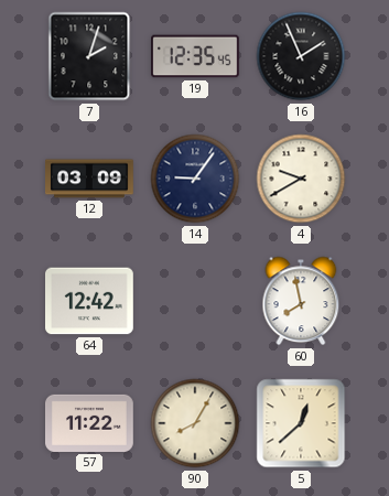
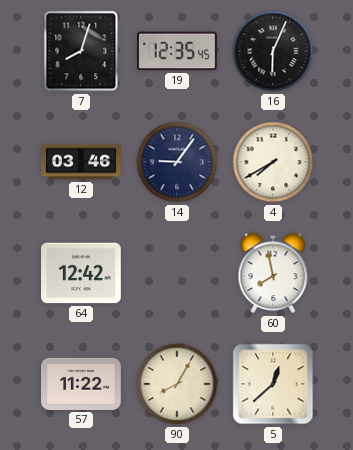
7: 2:03 -> 8:03
16: 1:56 -> 6:04
12: 03:09 -> 03:46
4: 9:40 -> 7:40
